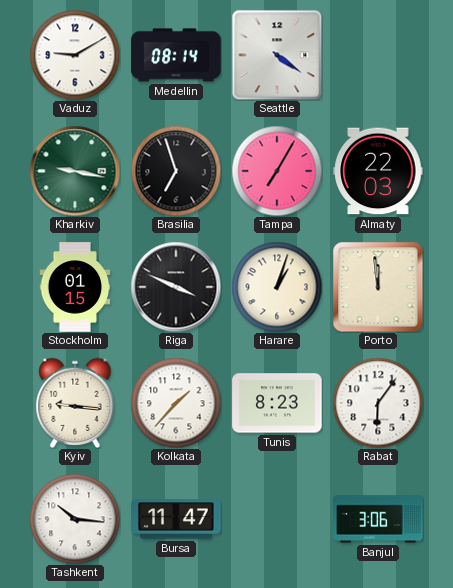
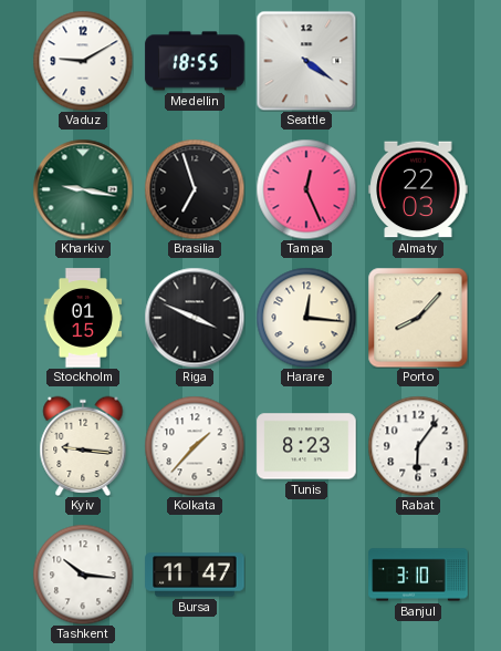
Medellin: 08:14 -> 18:55
Tampa: 7:05 -> 12:26
Harare: 1:03 -> 12:16
Porto: 11:59 -> 8:07
Banjul: 3:06 -> 3:10
